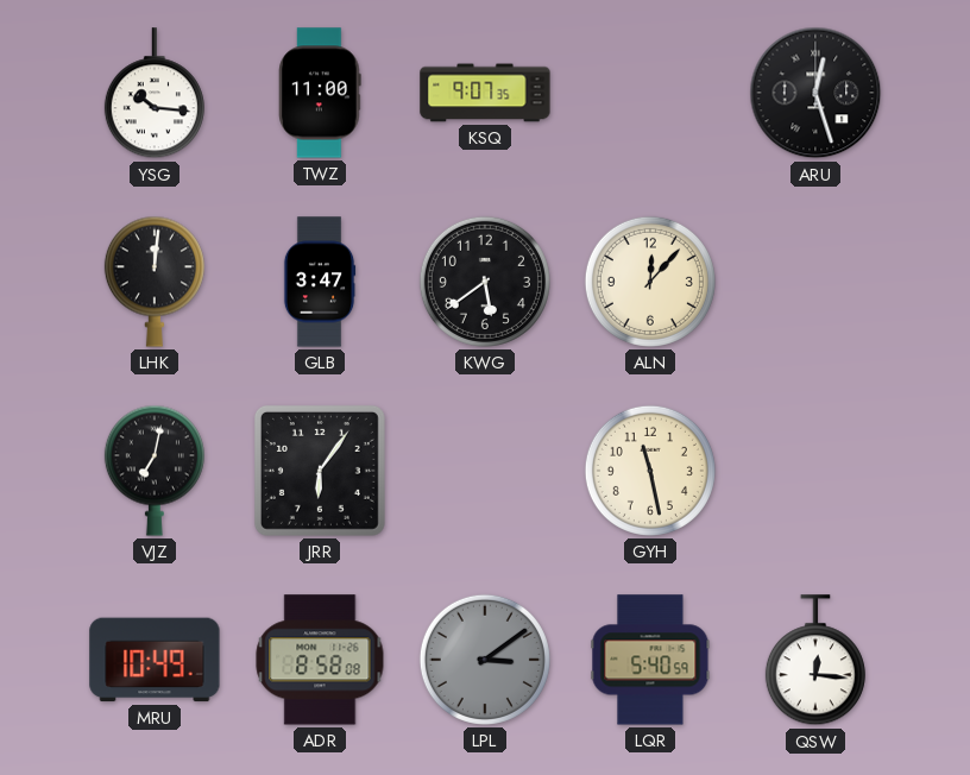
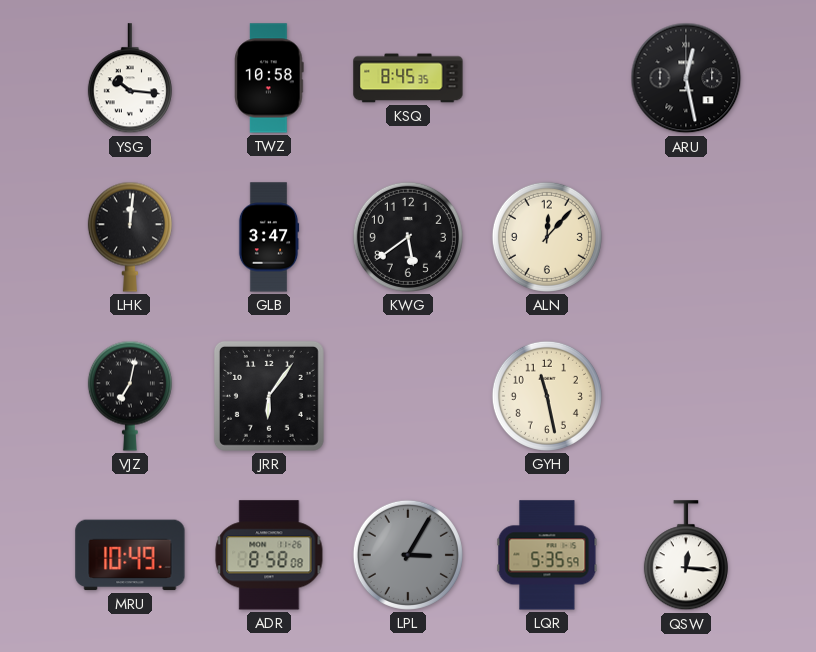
TWZ: 11:00 -> 10:58
KSQ: 9:07 -> 8:45
ARU: 12:27 -> 12:28
LPL: 3:09 -> 3:05
LQR: 5:40 -> 5:35
